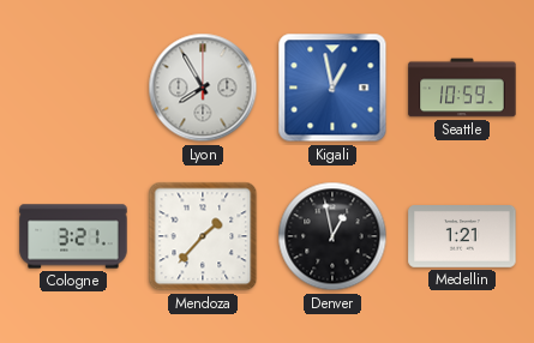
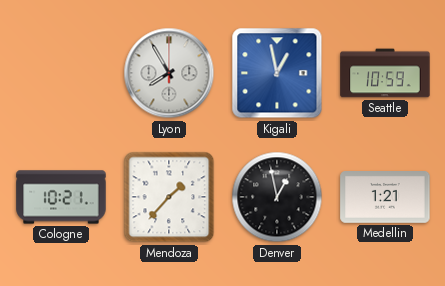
Cologne: 3:21 -> 10:21
